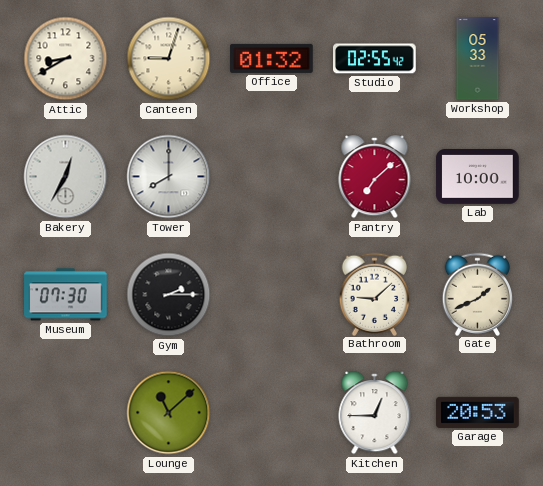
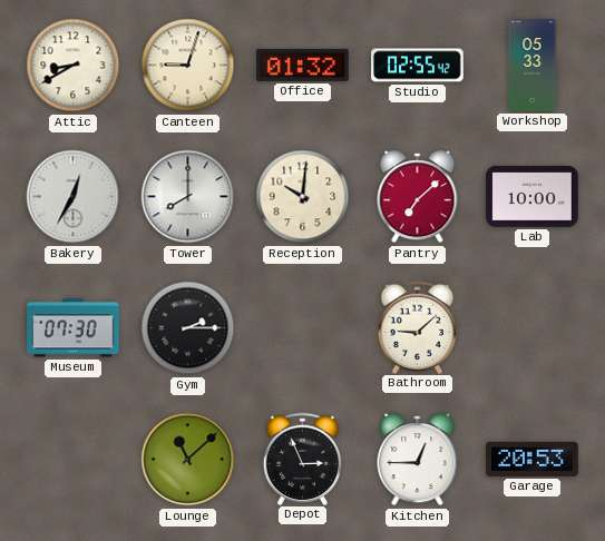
Reception: none -> 10:01
Gate: 1:41 -> none
Depot: none -> 2:56
